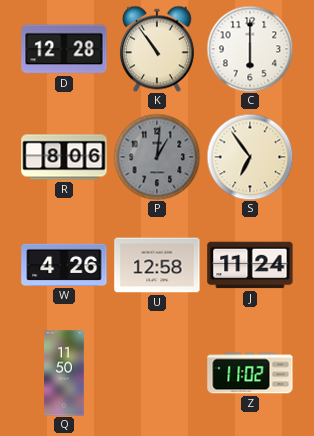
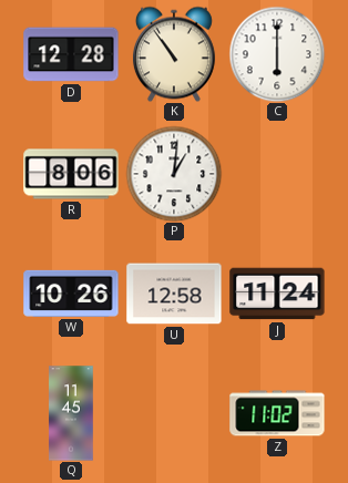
P dial: grey -> white
S: 6:54 -> none
W: 4:26 -> 10:26
Q: 11:50 -> 11:45
